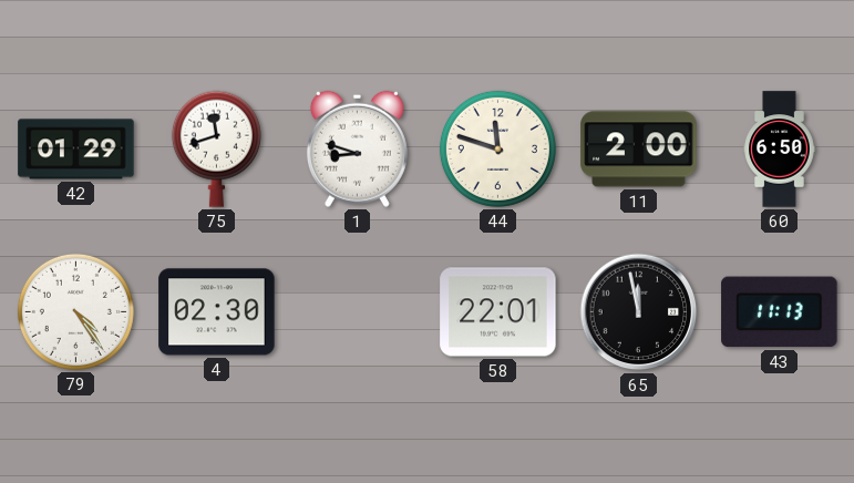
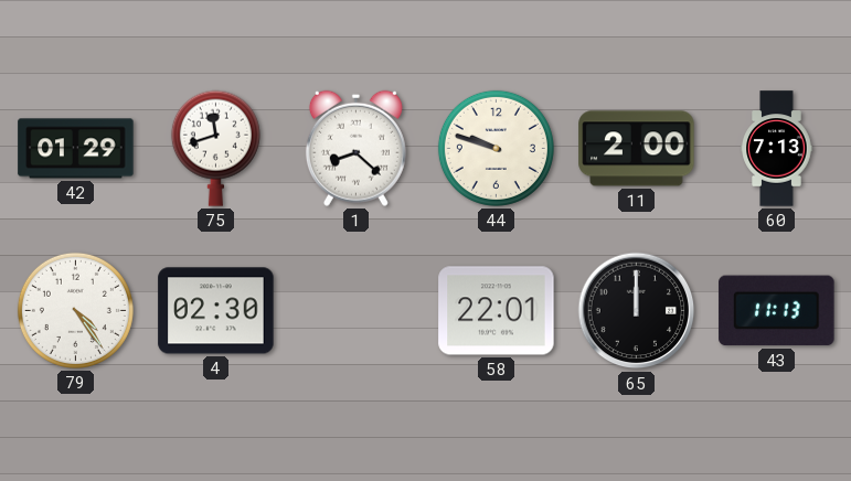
1: 8:48 -> 8:22
44: 11:48 -> 9:48
60: 6:50 -> 7:13
65: 11:58 -> 12:00
